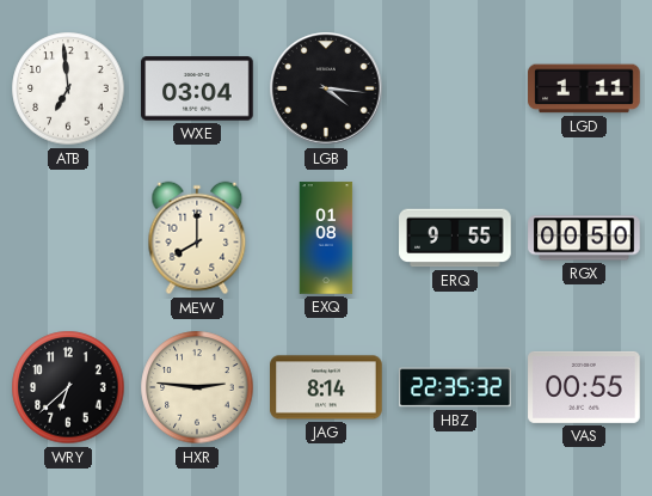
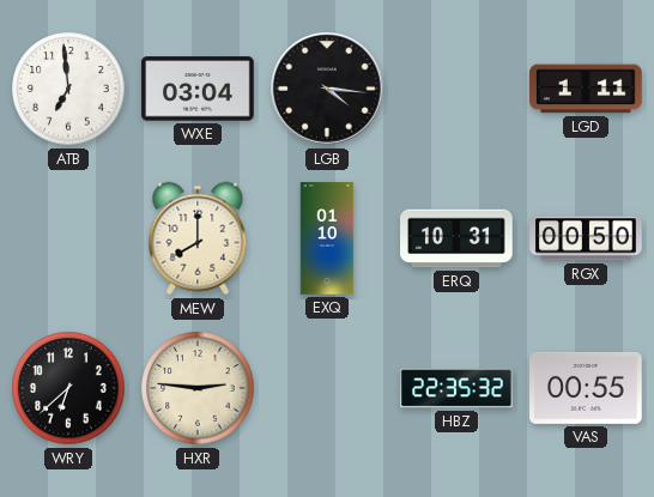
EXQ: 01:08 -> 01:10
ERQ: 9:55 -> 10:31
JAG: 8:14 -> none
